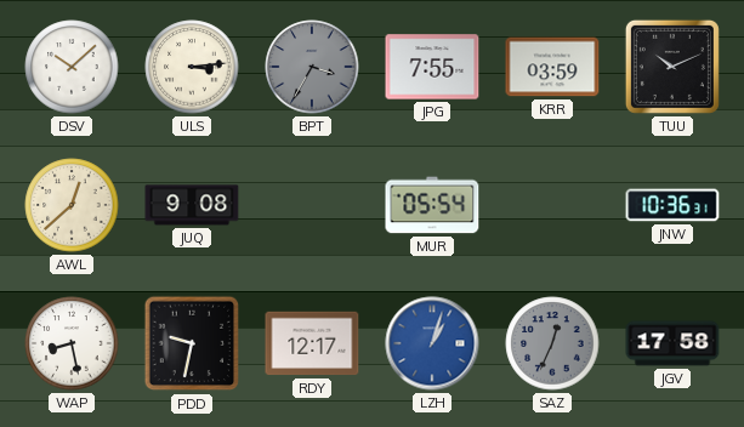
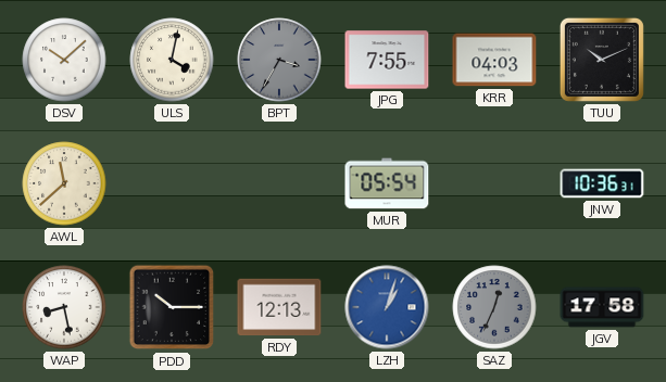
ULS: 3:14 -> 4:02
KRR: 03:59 -> 04:03
AWL: 12:38 -> 11:38
JUQ: 9:08 -> none
PDD: 9:32 -> 10:15
RDY: 12:17 -> 12:13
